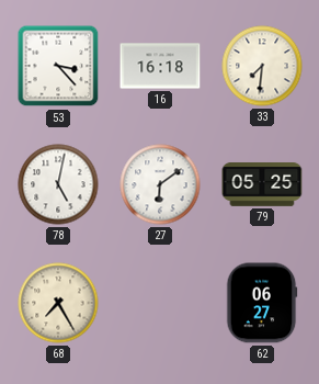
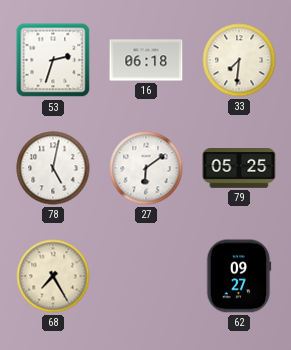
53: 3:23 -> 2:33
16: 16:18 -> 06:18
62: 06:27 -> 09:27
